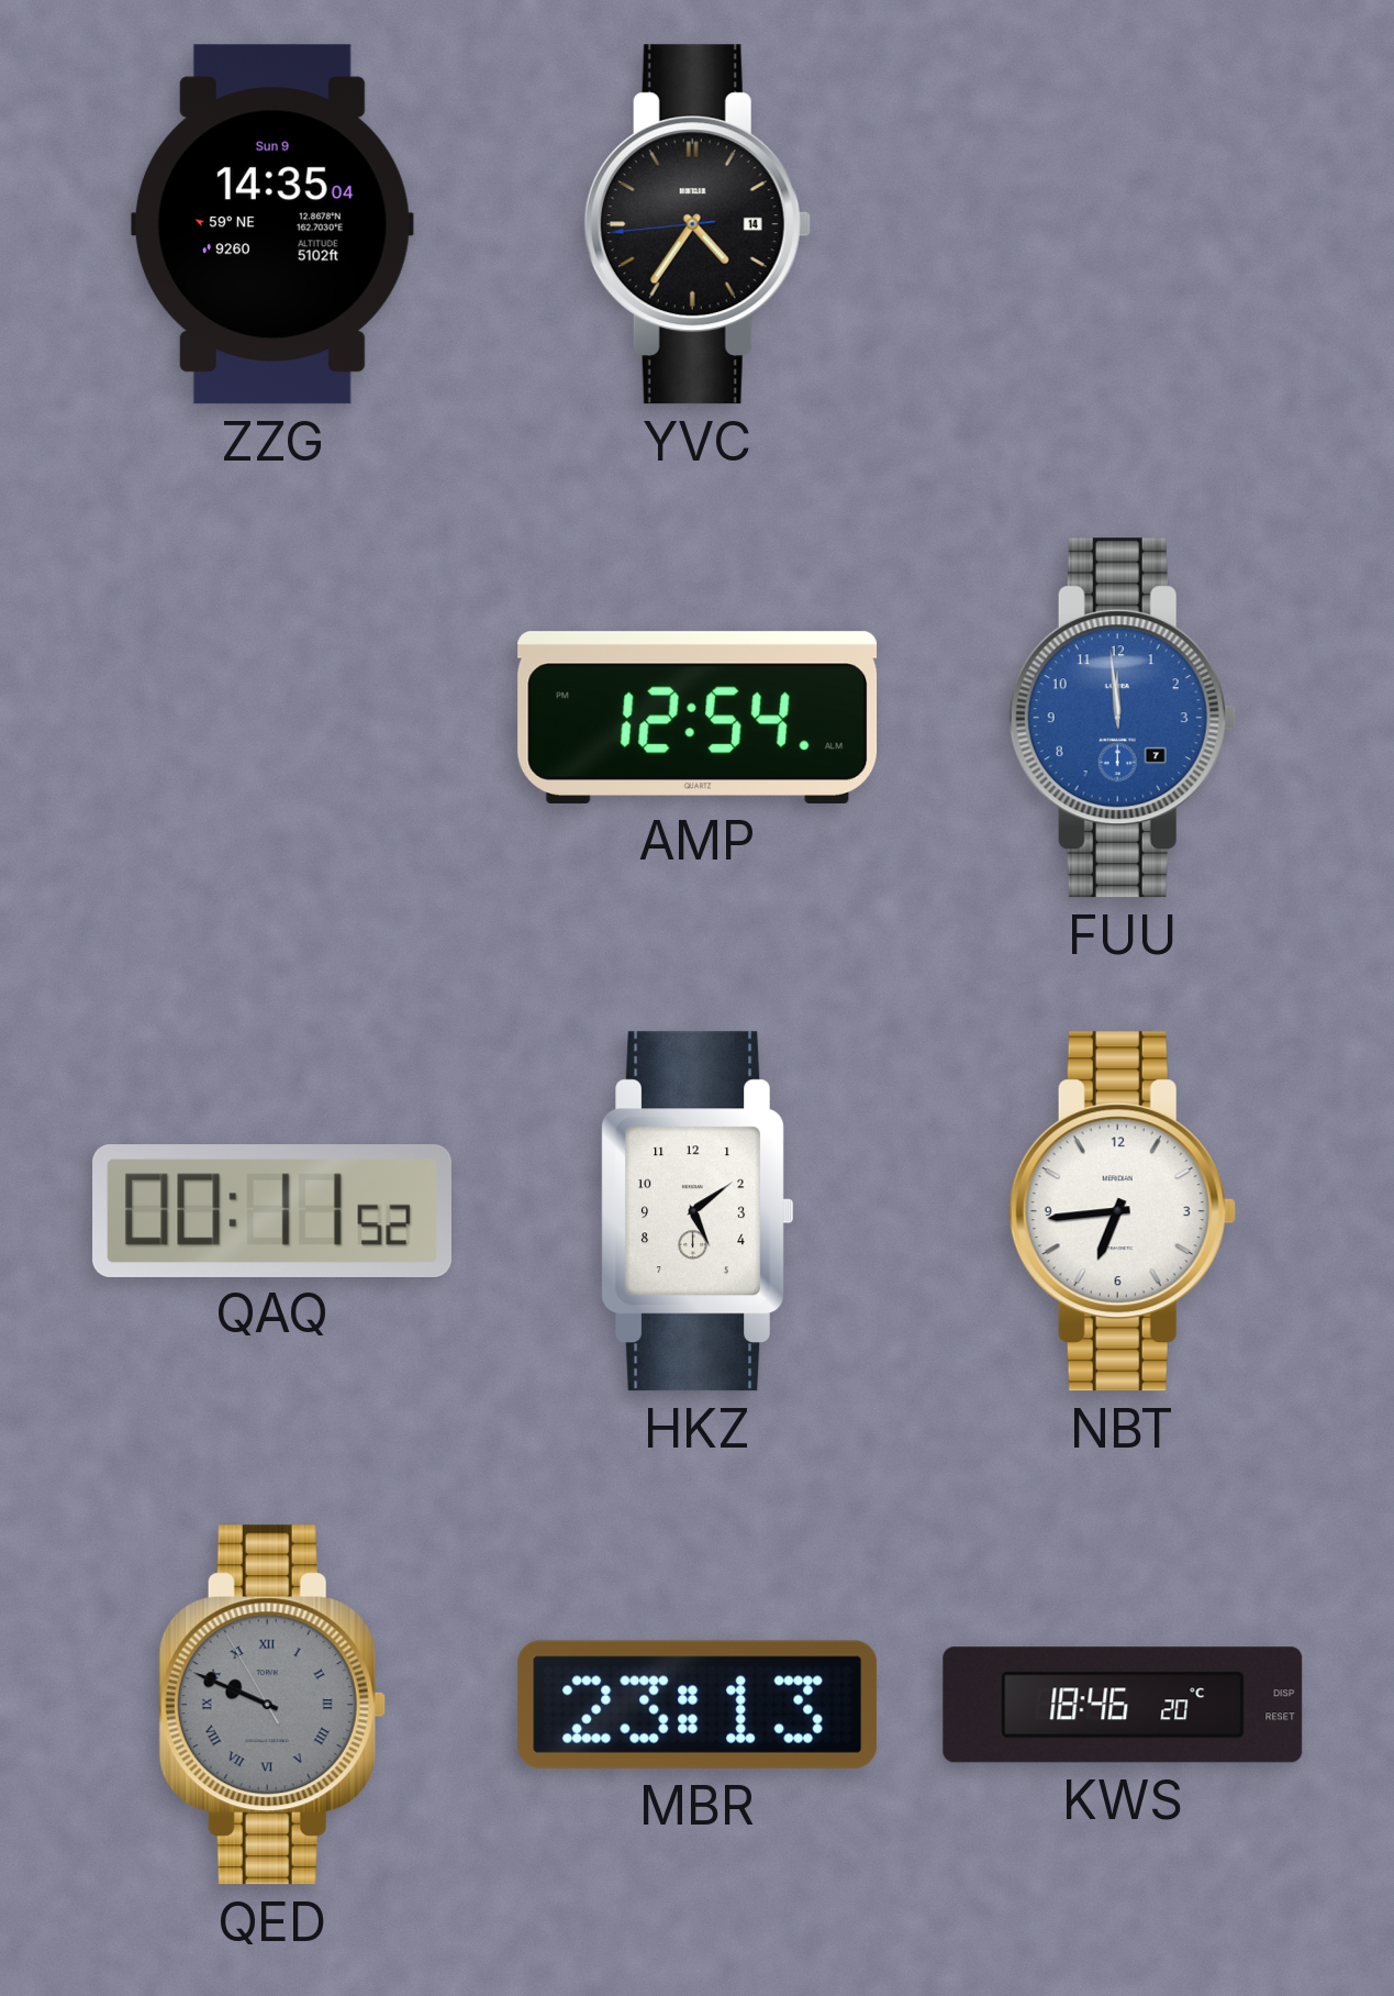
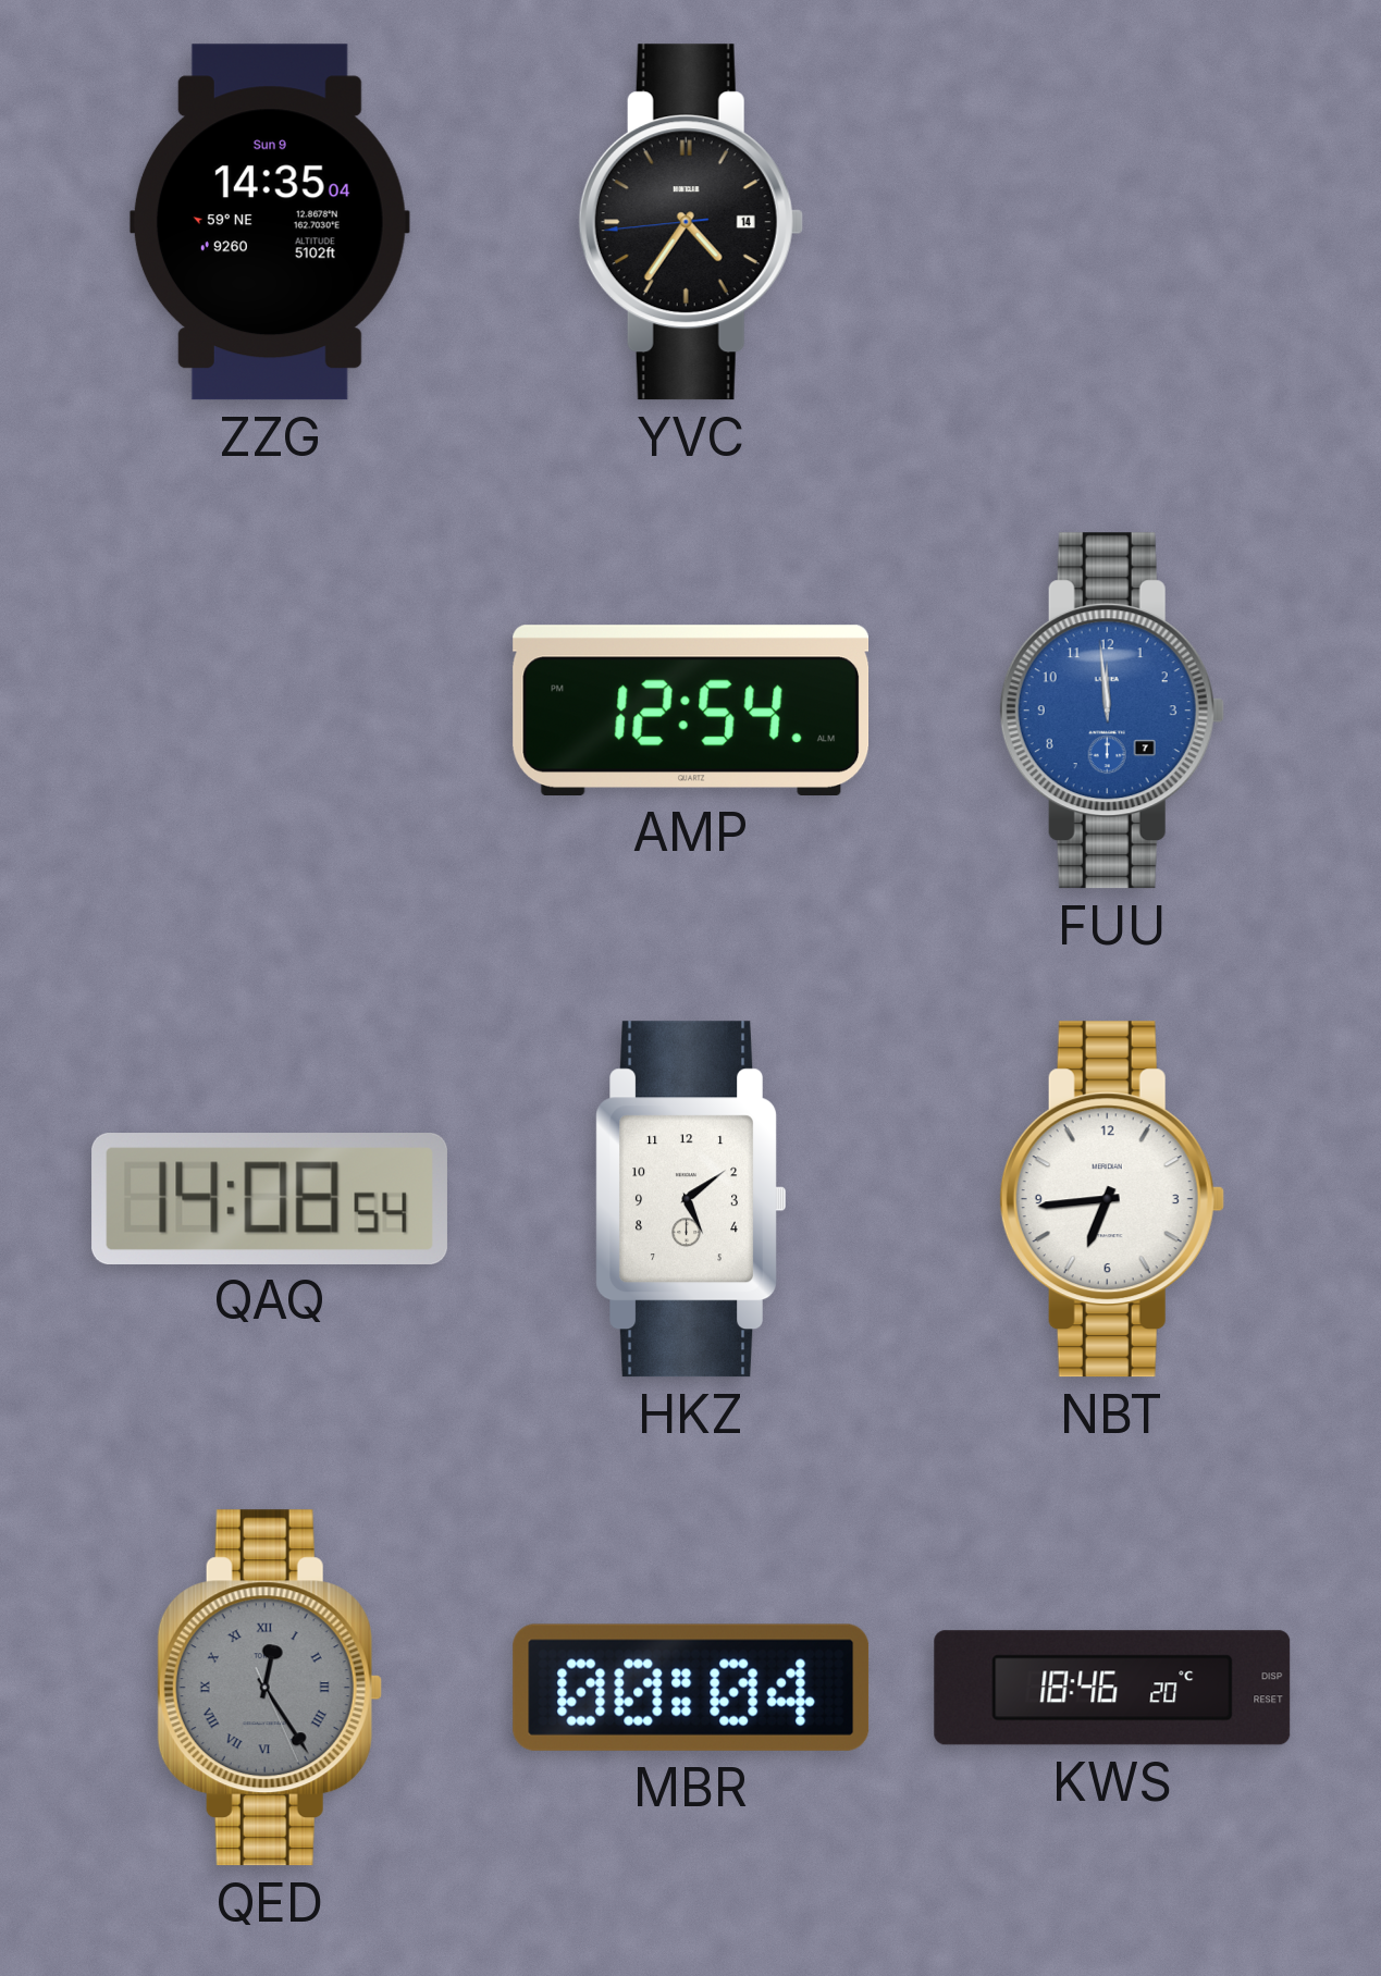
QAQ: 00:11 -> 14:08
QED: 9:48 -> 12:24
MBR: 23:13 -> 00:04
